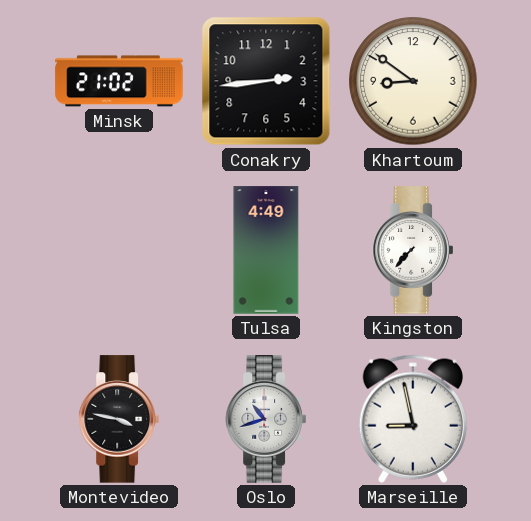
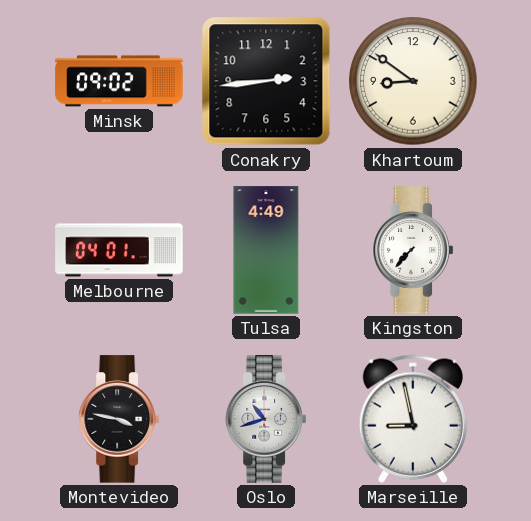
Minsk: 21:02 -> 09:02
Melbourne: none -> 04:01
